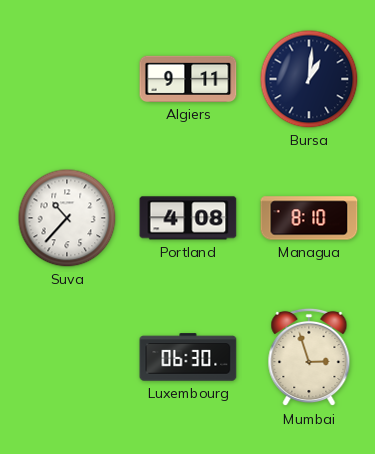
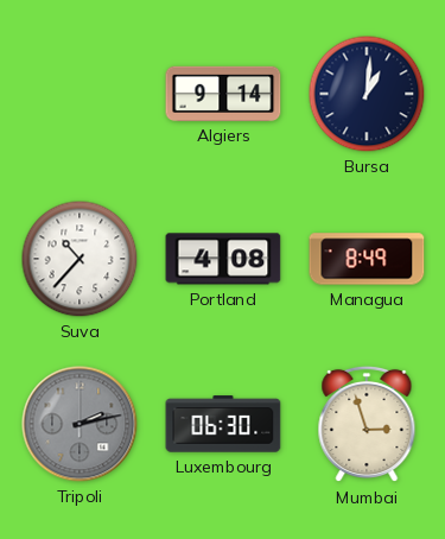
Algiers: 9:11 -> 9:14
Managua: 8:10 -> 8:49
Tripoli: none -> 2:13
